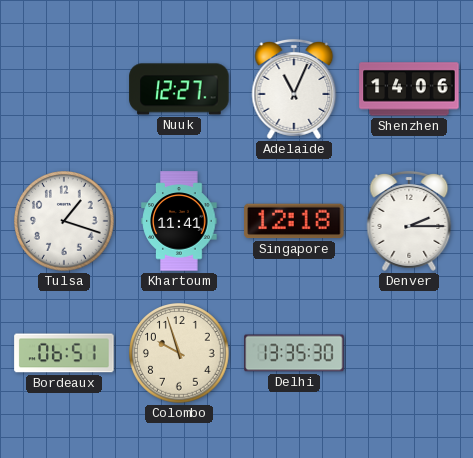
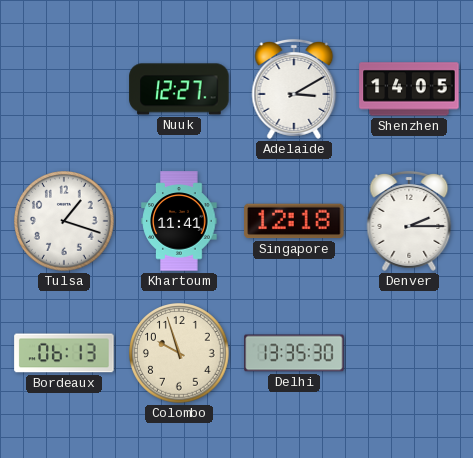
Adelaide: 11:04 -> 3:10
Shenzhen: 14:06 -> 14:05
Bordeaux: 06:51 -> 06:13
